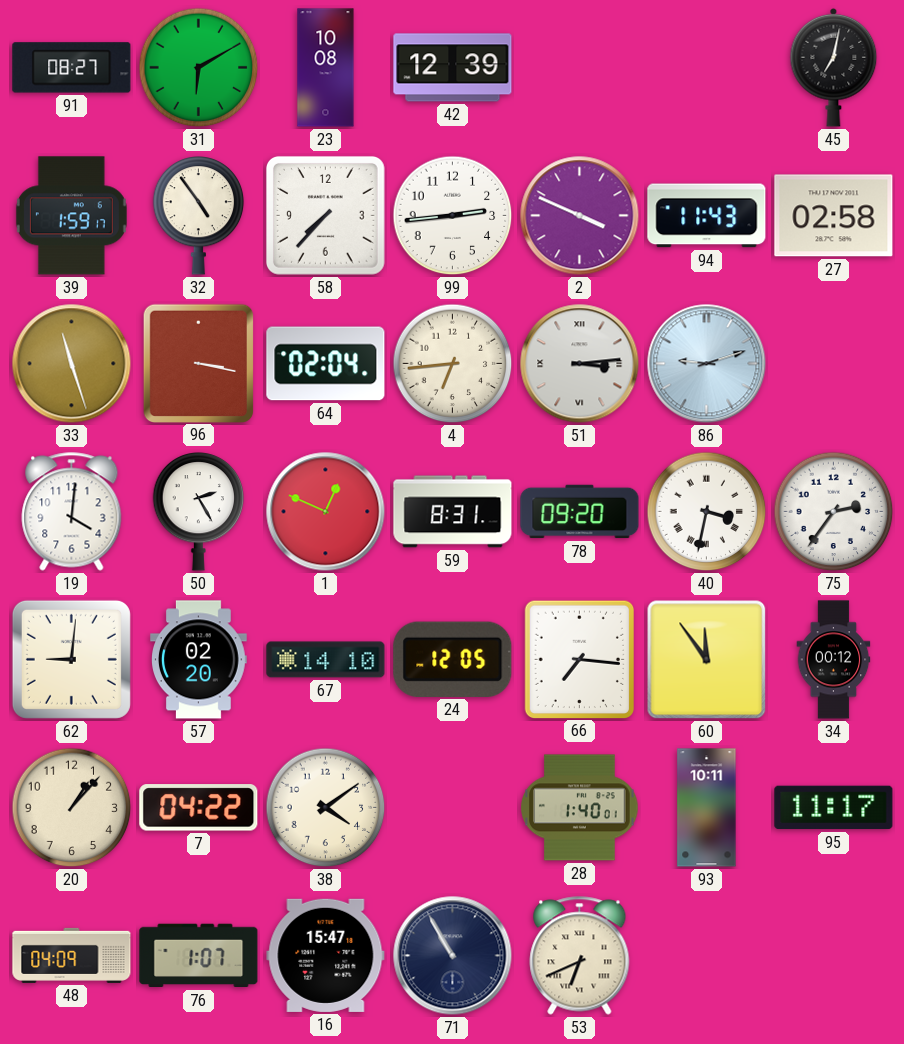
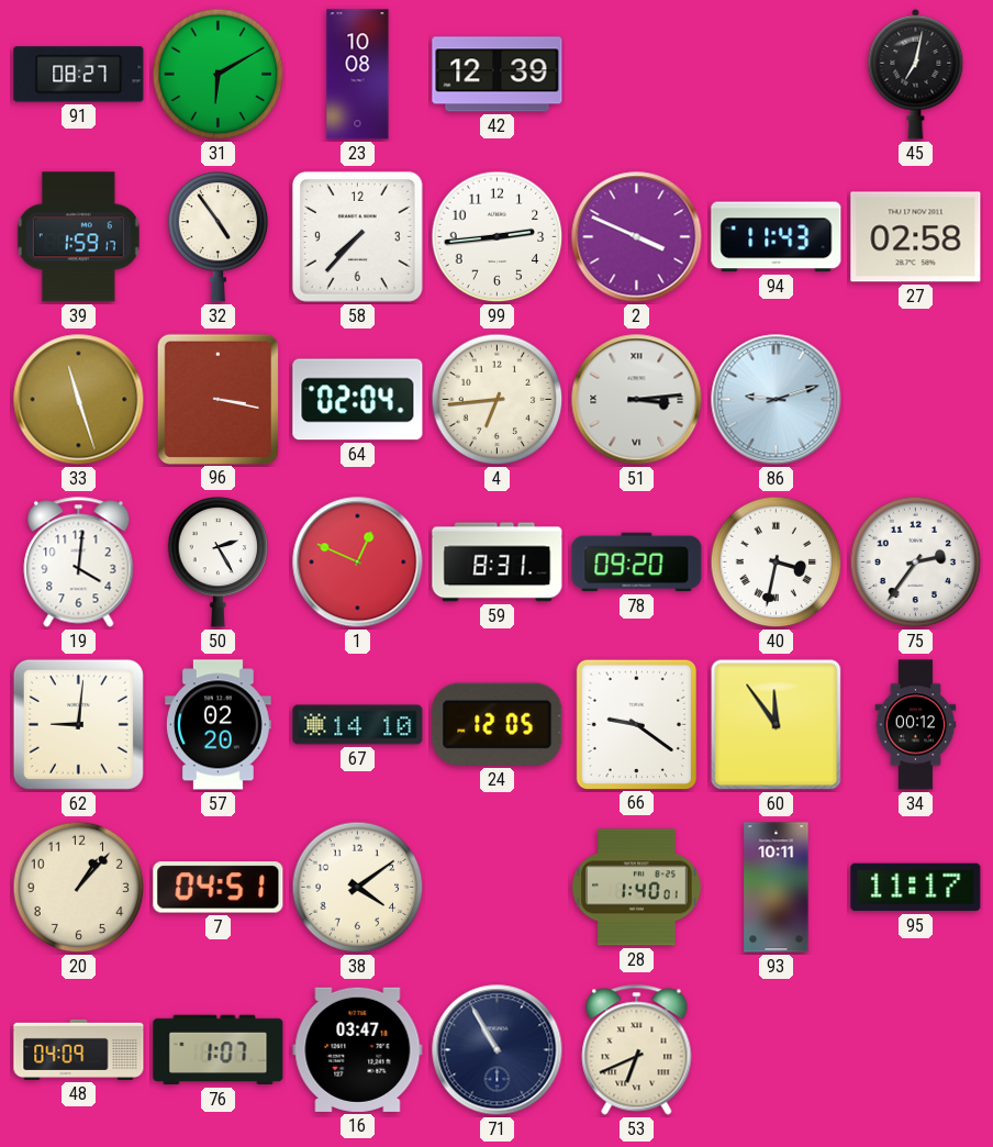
66: 7:16 -> 9:21
7: 04:22 -> 04:51
16: 15:47 -> 03:47
